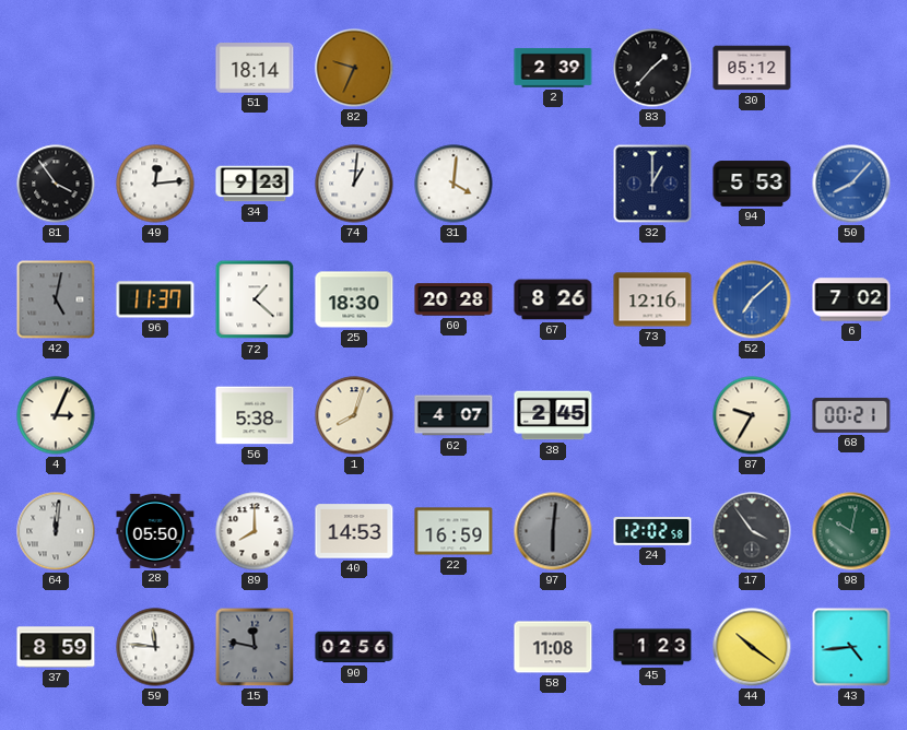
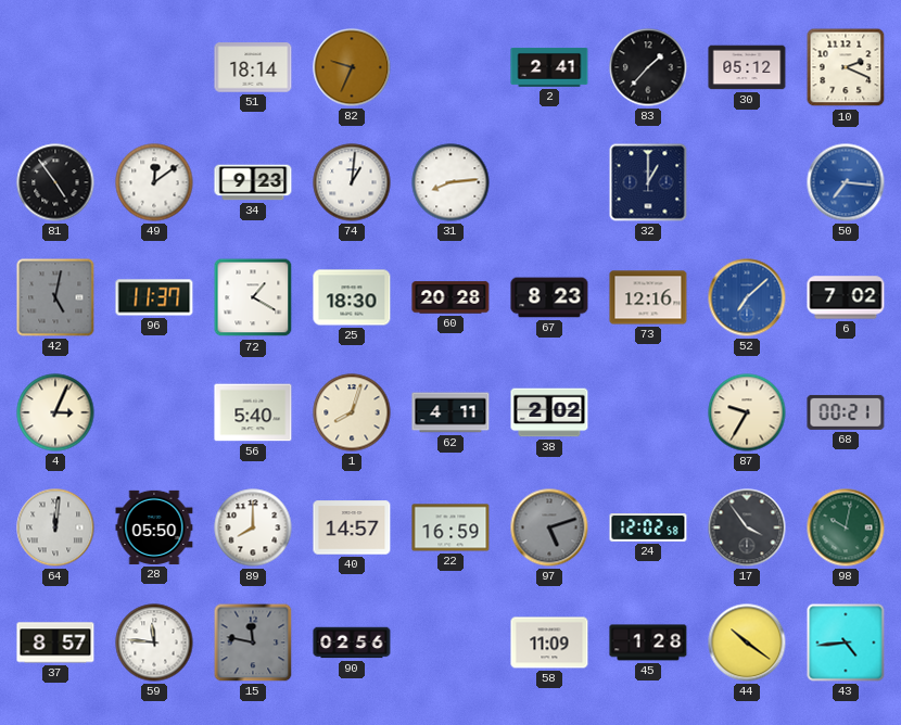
2: 2:39 -> 2:41
10: none -> 2:19
81: 3:54 -> 4:54
49: 12:14 -> 12:09
31: 4:01 -> 8:14
94: 5:53 -> none
50: 8:07 -> 7:16
72: 1:22 -> 1:20
67: 8:26 -> 8:23
56: 5:38 -> 5:40
62: 4:07 -> 4:11
38: 2:45 -> 2:02
40: 14:53 -> 14:57
97: 6:01 -> 5:12
37: 8:59 -> 8:57
58: 11:08 -> 11:09
45: 1:23 -> 1:28
